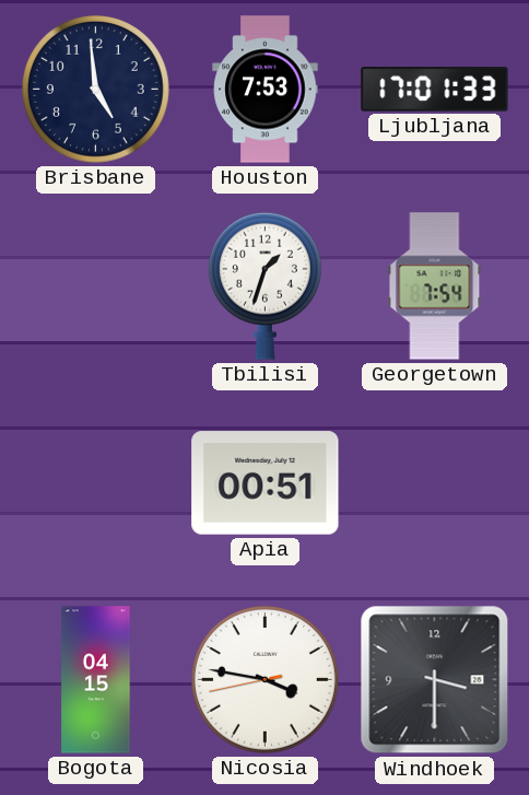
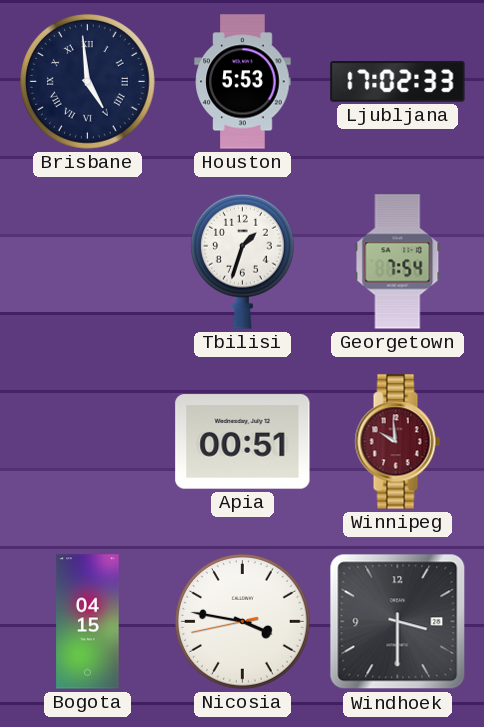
Brisbane numerals: Arabic -> Roman
Houston: 7:53 -> 5:53
Ljubljana: 17:01 -> 17:02
Winnipeg: none -> 9:59
